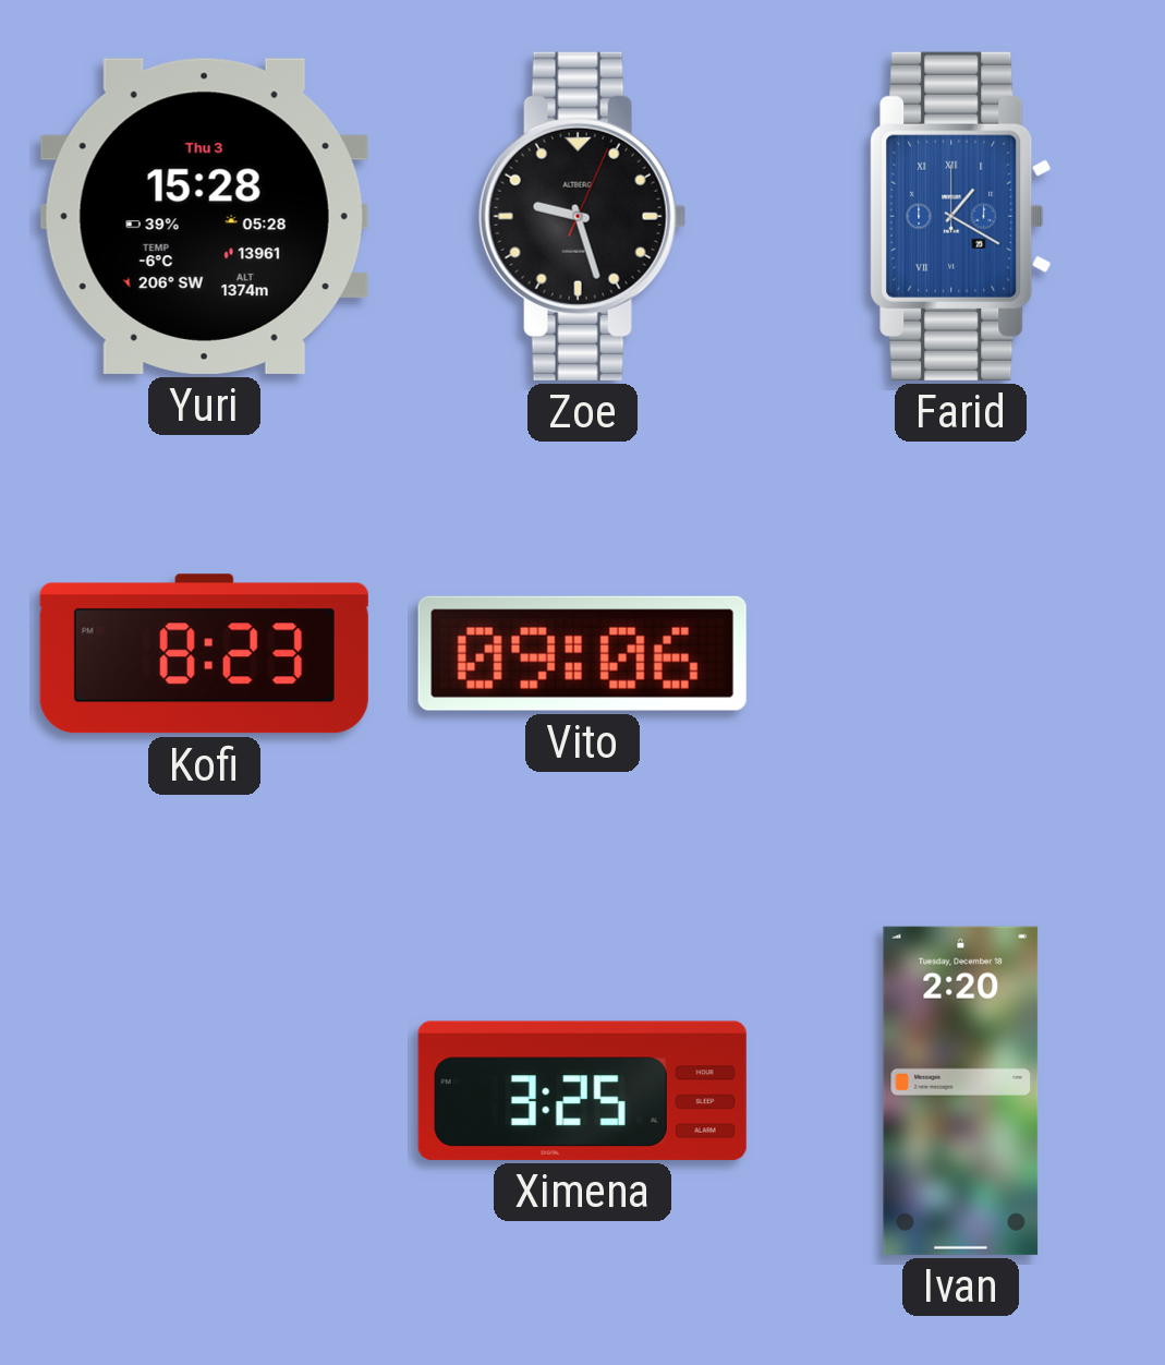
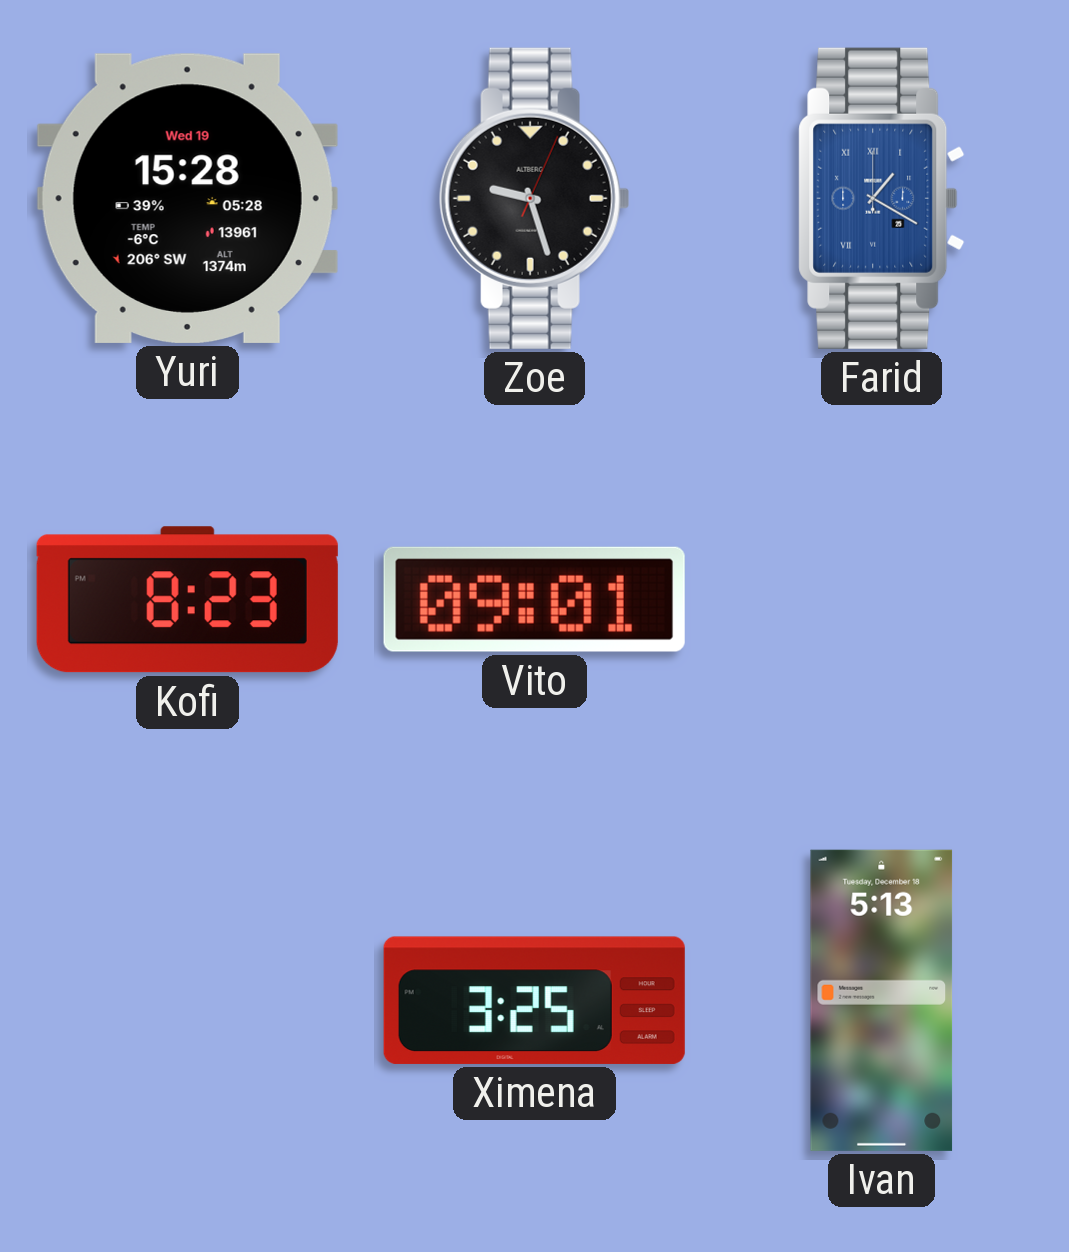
Yuri date: Thu 3 -> Wed 19
Vito: 09:06 -> 09:01
Ivan: 2:20 -> 5:13
